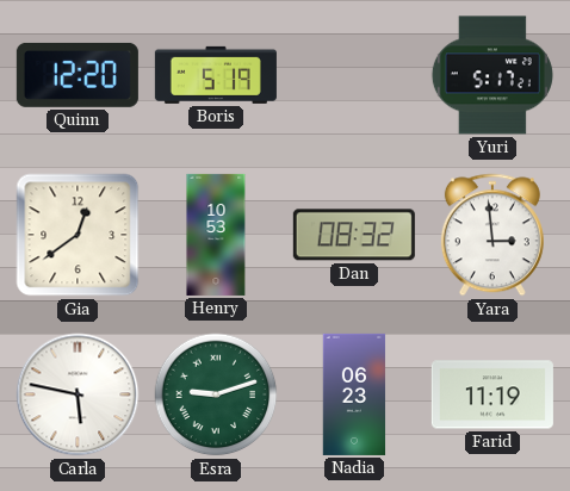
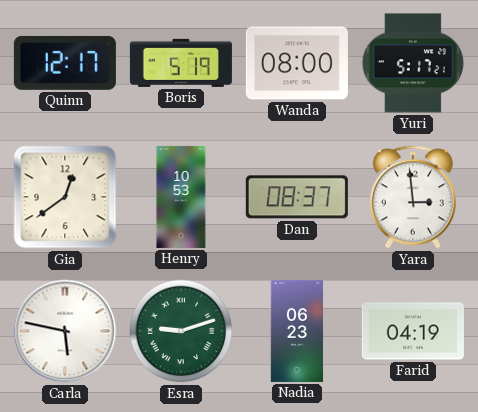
Quinn: 12:20 -> 12:17
Wanda: none -> 08:00
Dan: 08:32 -> 08:37
Farid: 11:19 -> 04:19
